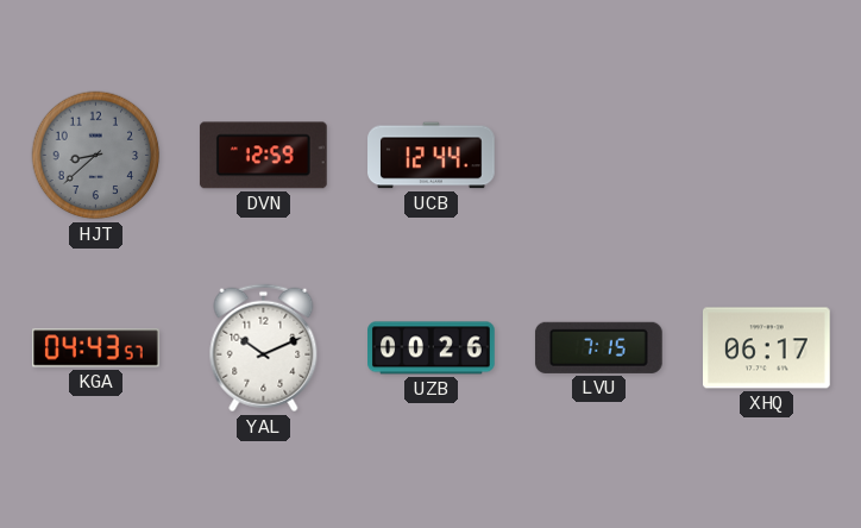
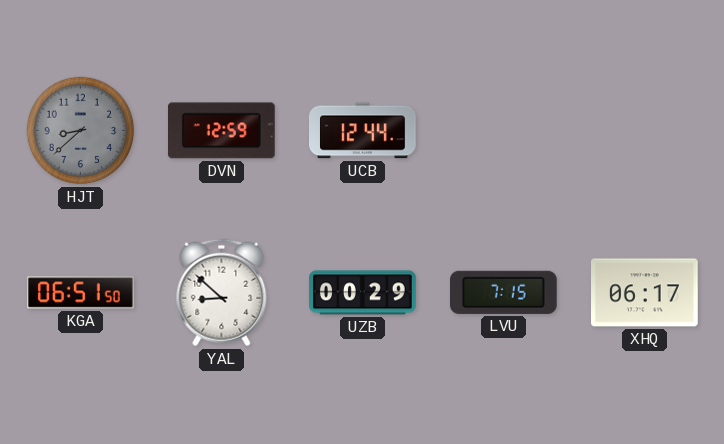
KGA: 04:43 -> 06:51
YAL: 10:11 -> 8:52
UZB: 00:26 -> 00:29
